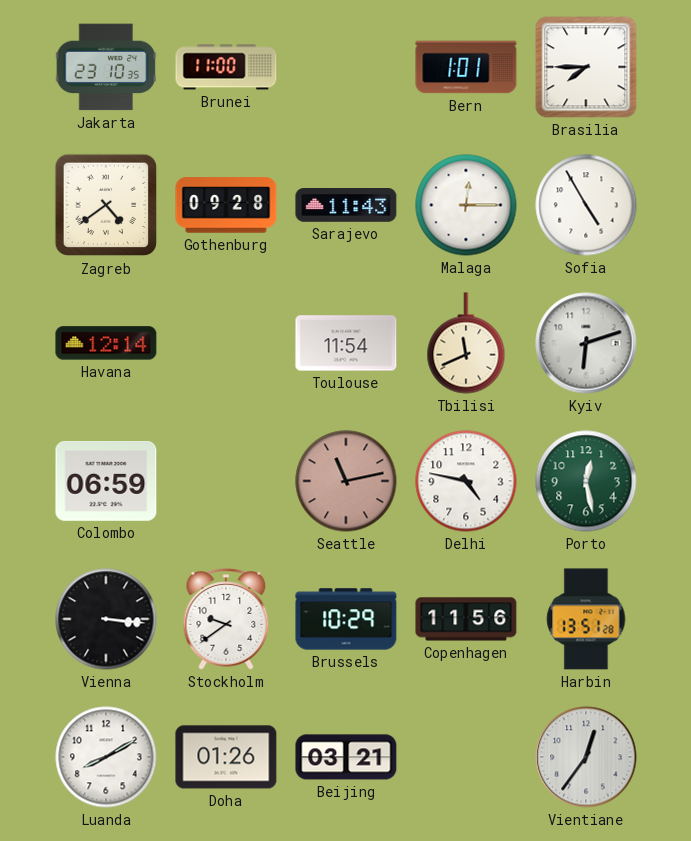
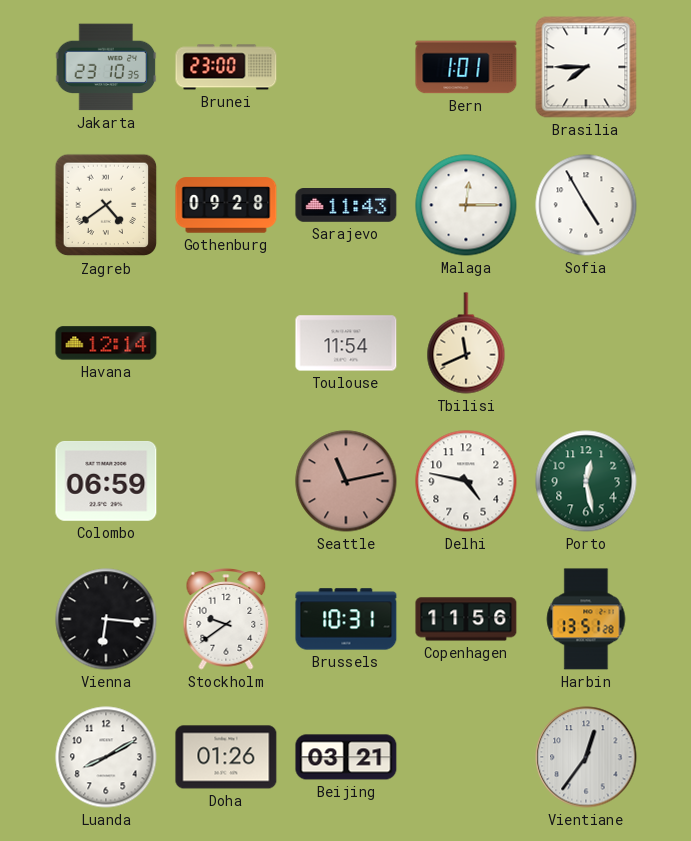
Brunei: 11:00 -> 23:00
Kyiv: 6:12 -> none
Vienna: 3:16 -> 6:16
Brussels: 10:29 -> 10:31
